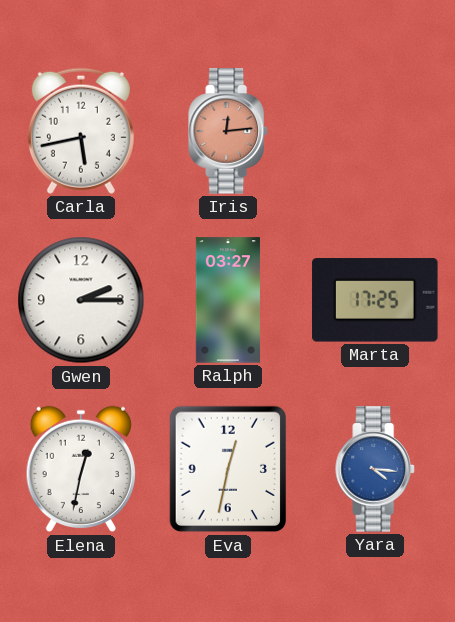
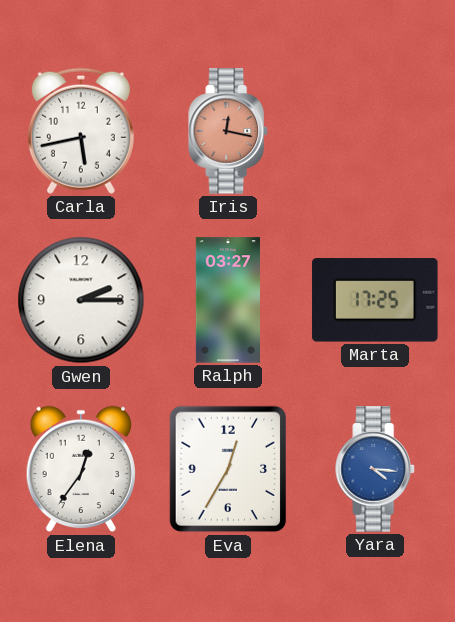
Iris: 12:14 -> 12:17
Elena: 12:32 -> 12:36
Eva: 12:32 -> 12:35
